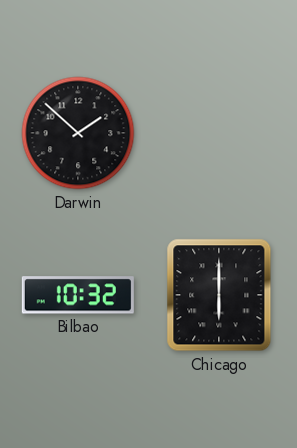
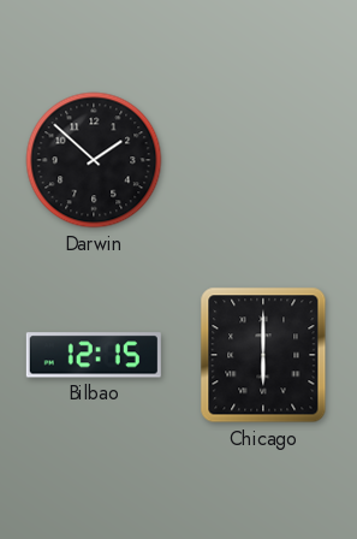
Bilbao: 10:32 -> 12:15
